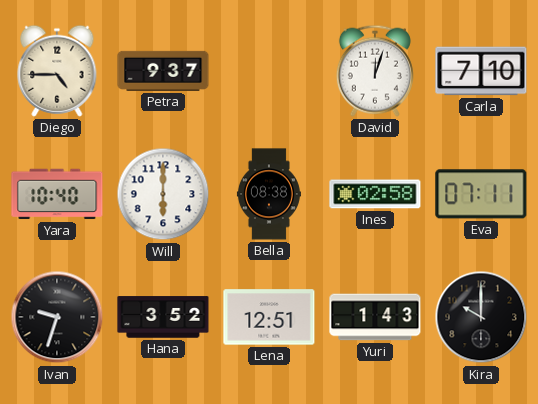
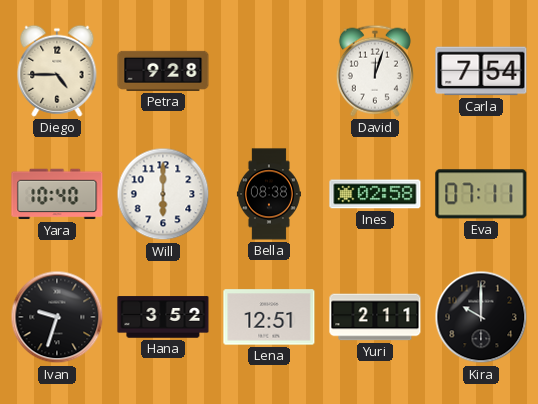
Petra: 9:37 -> 9:28
Carla: 7:10 -> 7:54
Yuri: 1:43 -> 2:11
